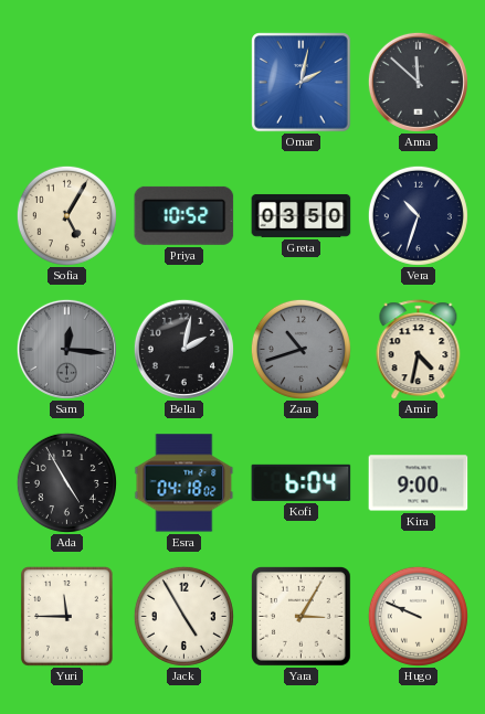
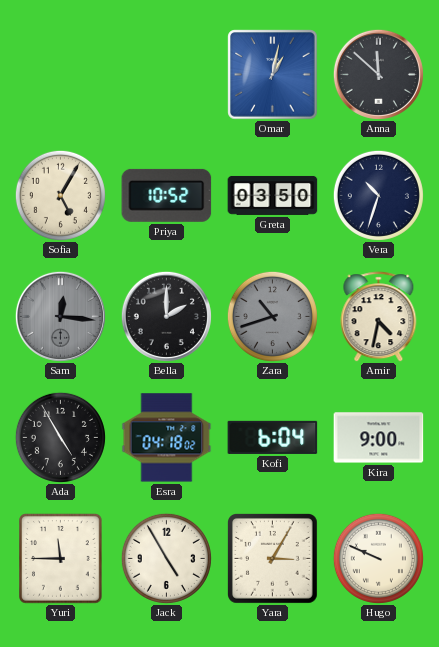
Omar: 2:02 -> 1:02
Bella: 2:02 -> 2:00
